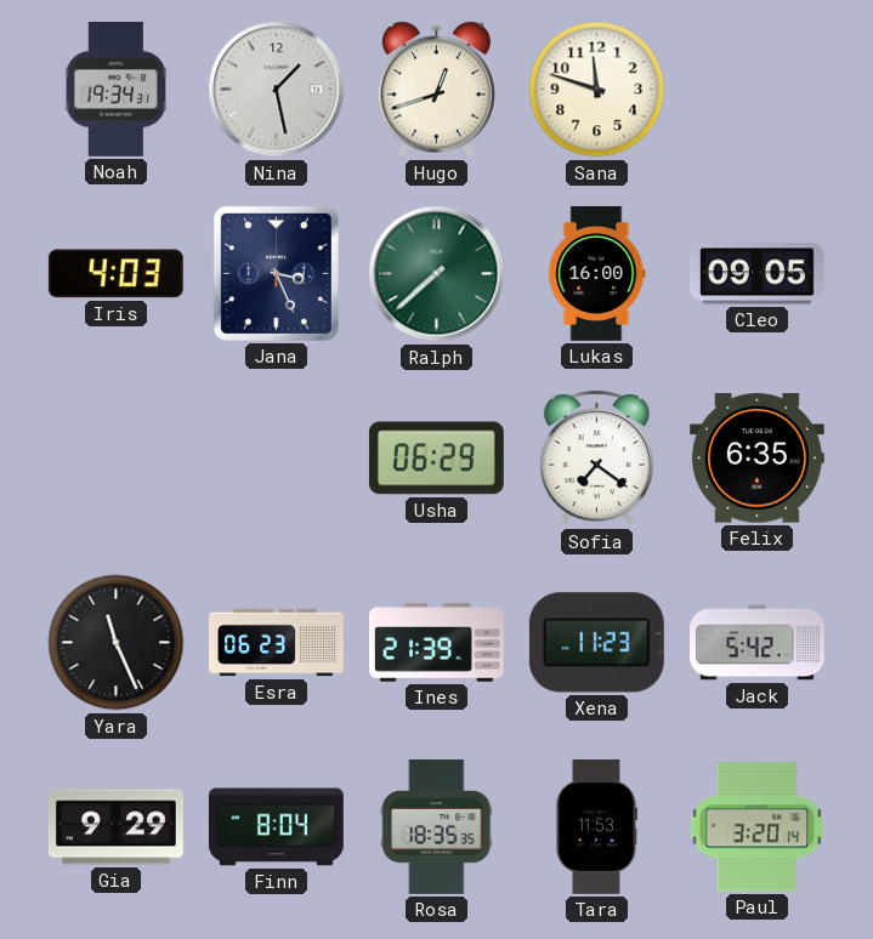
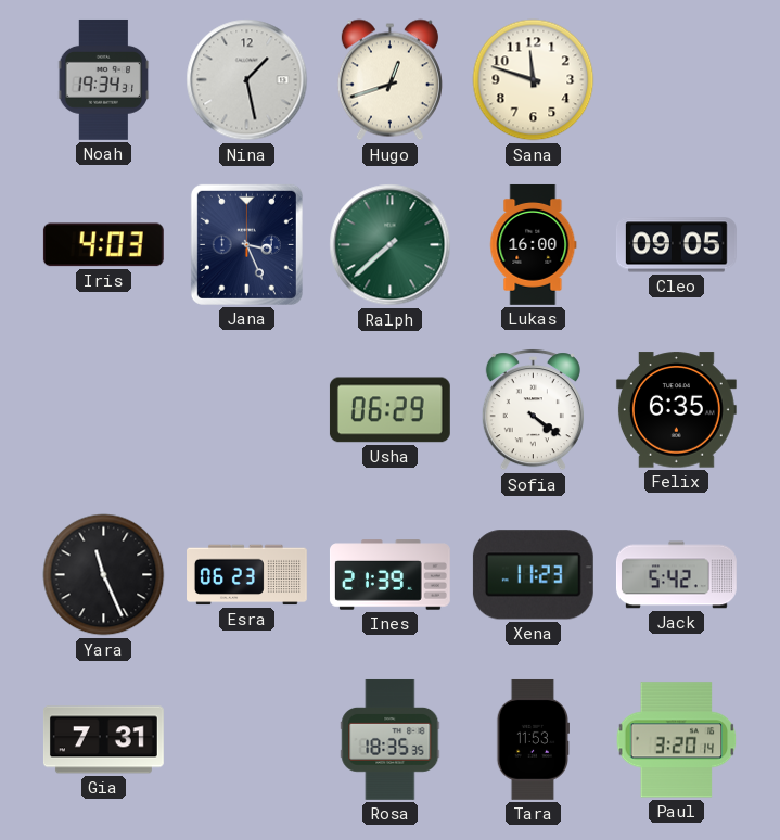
Sofia: 7:21 -> 4:21
Gia: 9:29 -> 7:31
Finn: 8:04 -> none
